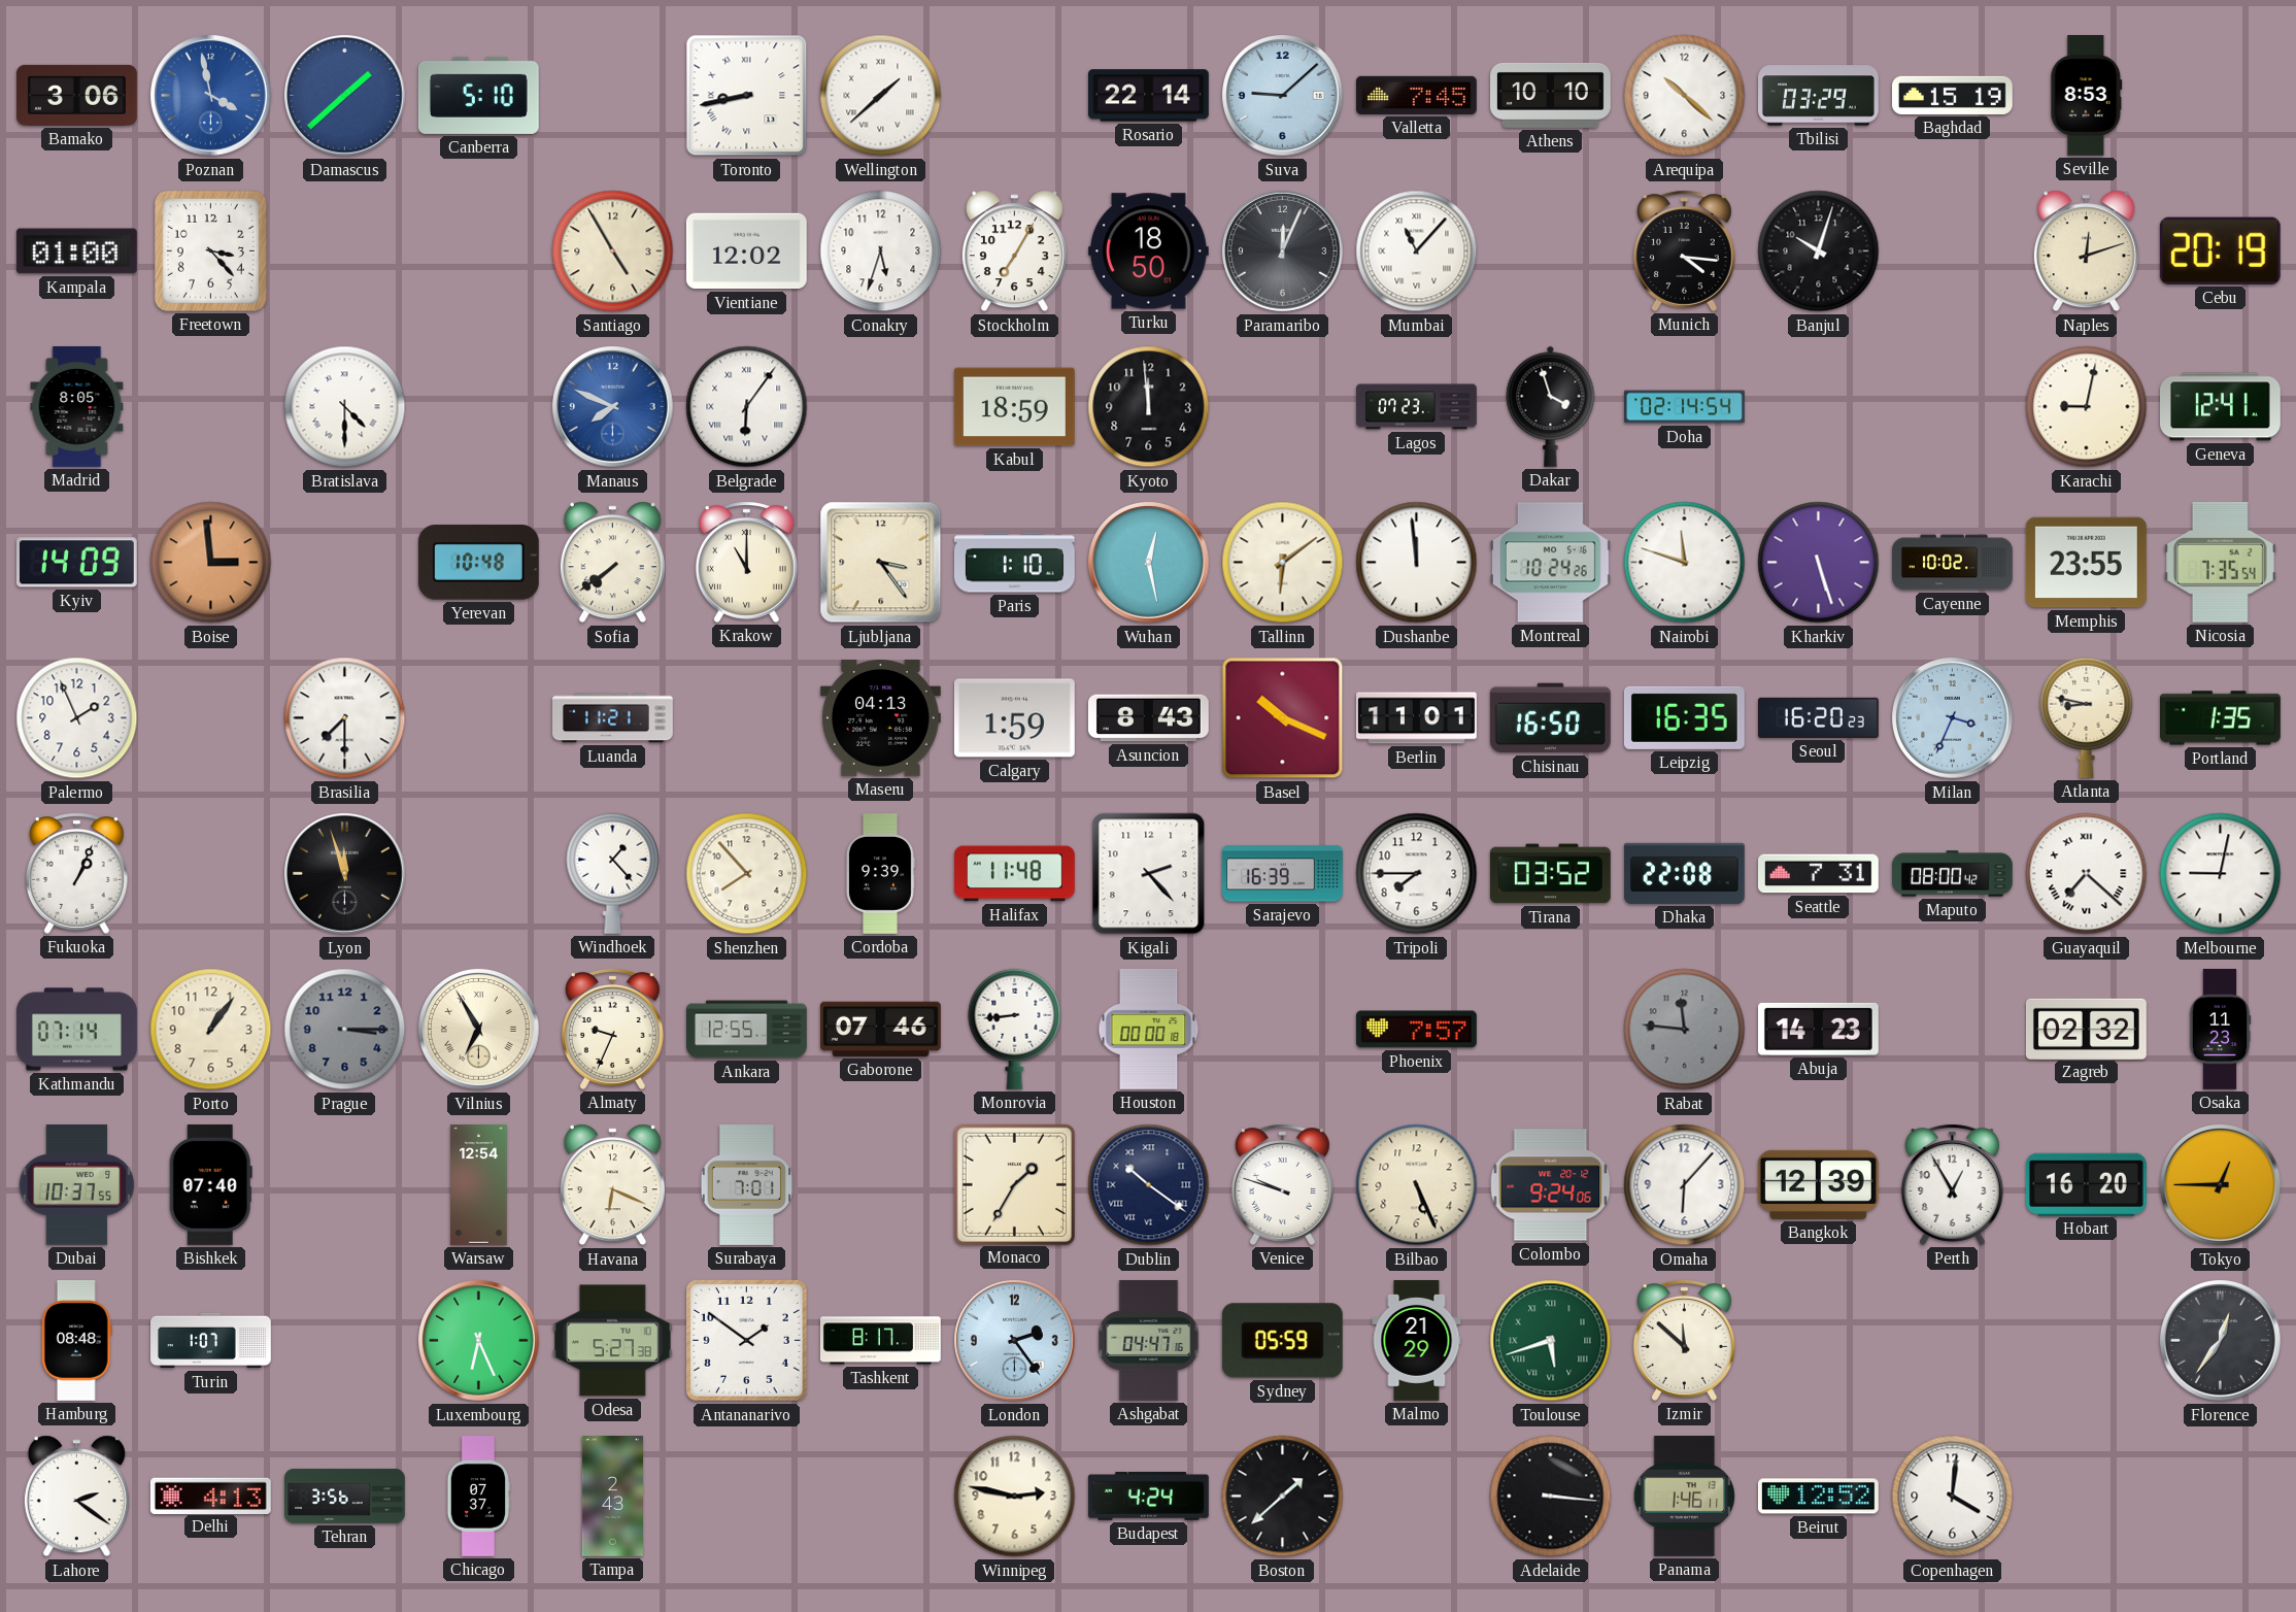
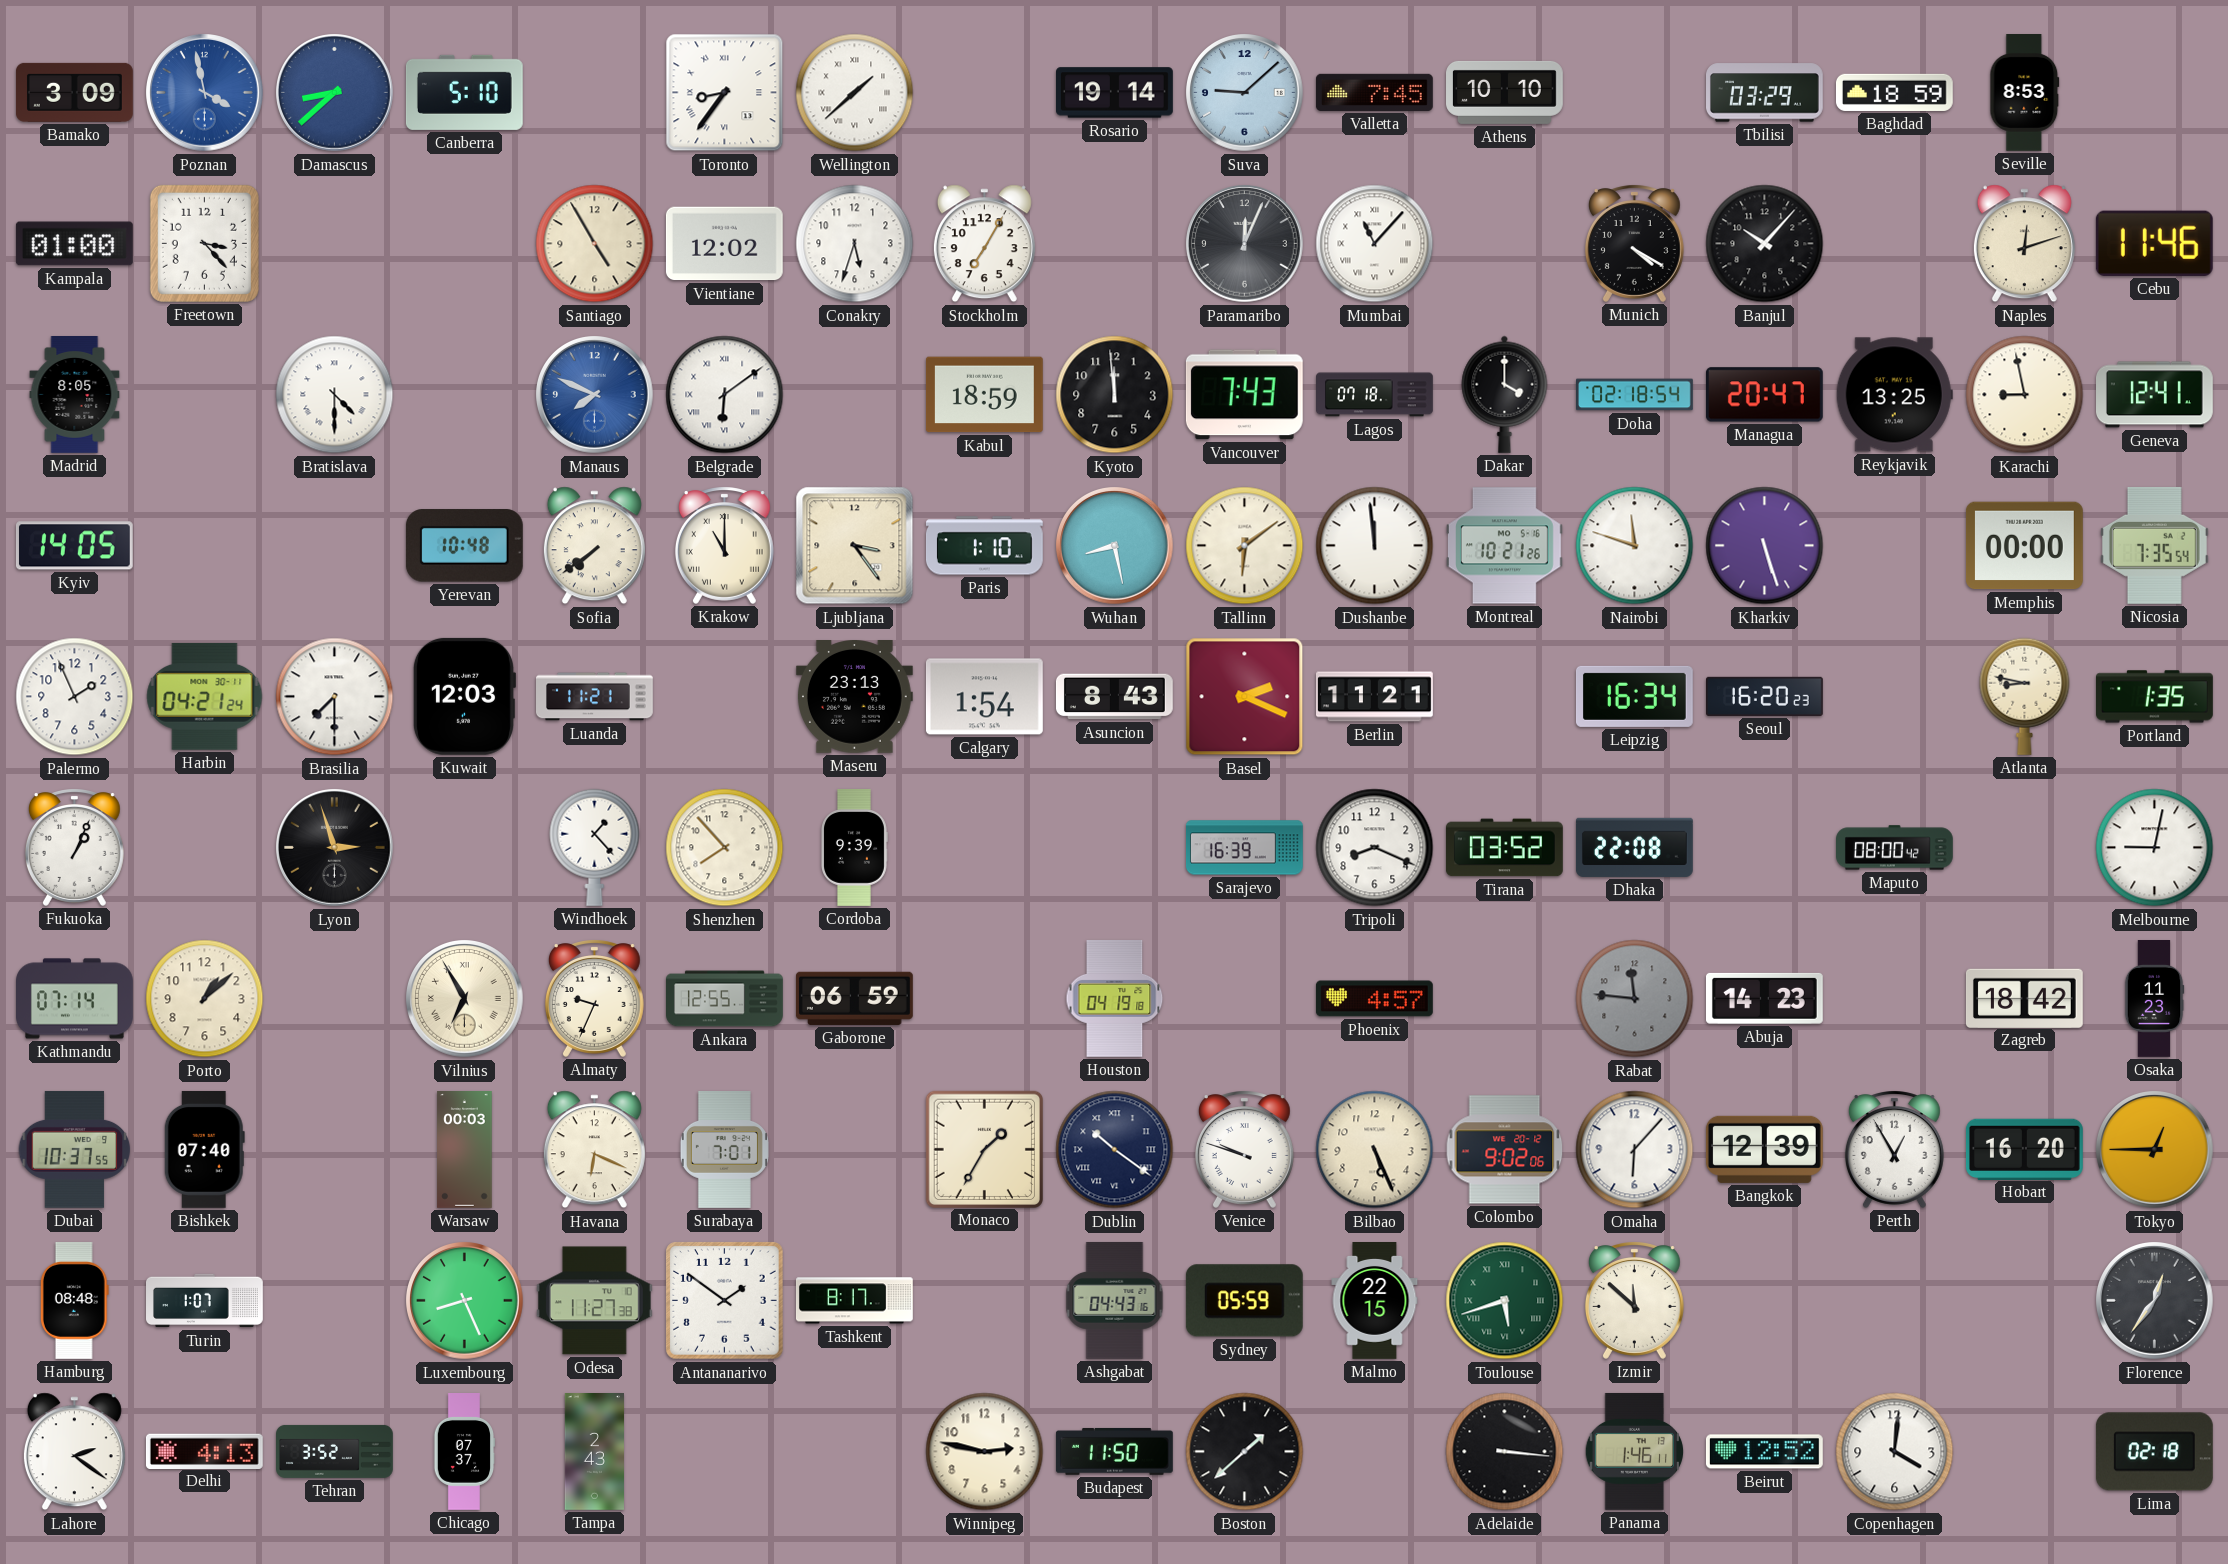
Bamako: 3:06 -> 3:09
Damascus: 1:38 -> 8:38
Toronto: 8:43 -> 8:36
Rosario: 22:14 -> 19:14
Arequipa: 10:22 -> none
Baghdad: 15:19 -> 18:59
Turku: 18:50 -> none
Munich: 4:16 -> 4:20
Banjul: 10:03 -> 10:07
Cebu: 20:19 -> 11:46
Belgrade: 6:06 -> 6:09
Vancouver: none -> 7:43
Lagos: 07:23 -> 07:18
Dakar: 3:57 -> 4:00
Doha: 02:14 -> 02:18
Managua: none -> 20:47
Reykjavik: none -> 13:25
Karachi: 9:02 -> 8:58
Kyiv: 14:09 -> 14:05
Boise: 2:59 -> none
Wuhan: 12:28 -> 8:28
Montreal: 10:24 -> 10:21
Cayenne: 10:02 -> none
Memphis: 23:55 -> 00:00
Harbin: none -> 04:21
Kuwait: none -> 12:03
Maseru: 04:13 -> 23:13
Calgary: 1:59 -> 1:54
Basel: 10:19 -> 2:19
Berlin: 11:01 -> 11:21
Chisinau: 16:50 -> none
Leipzig: 16:35 -> 16:34
Milan: 3:34 -> none
Lyon: 11:57 -> 2:57
Halifax: 11:48 -> none
Kigali: 2:23 -> none
Tripoli: 7:45 -> 8:19
Seattle: 7:31 -> none
Guayaquil: 7:22 -> none
Porto: 1:06 -> 1:08
Prague: 3:15 -> none
Gaborone: 07:46 -> 06:59
Monrovia: 8:44 -> none
Houston: 00:00 -> 04:19
Phoenix: 7:57 -> 4:57
Zagreb: 02:32 -> 18:42
Warsaw: 12:54 -> 00:03
Colombo: 9:24 -> 9:02
Luxembourg: 6:26 -> 8:26
Odesa: 5:27 -> 11:27
London: 2:24 -> none
Ashgabat: 04:47 -> 04:43
Malmo: 21:29 -> 22:15
Tehran: 3:56 -> 3:52
Budapest: 4:24 -> 11:50
Lima: none -> 02:18
